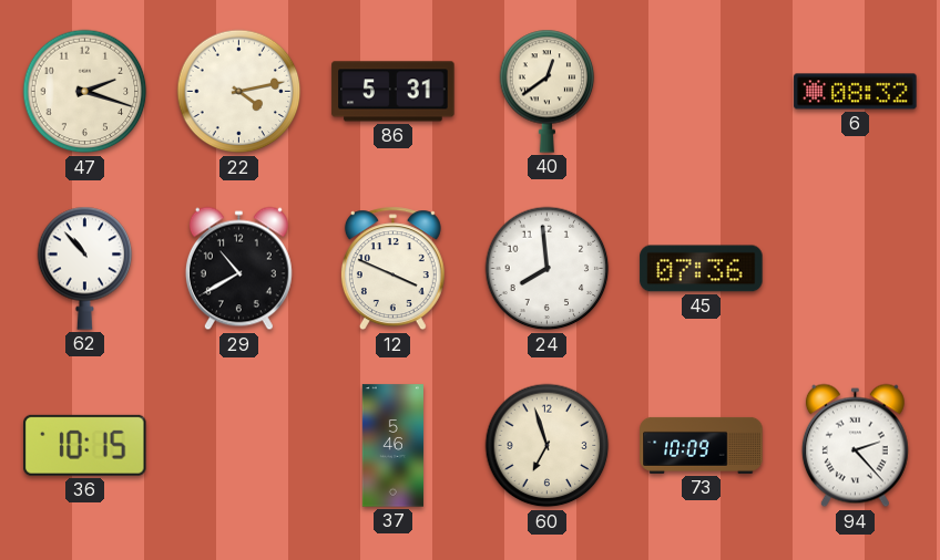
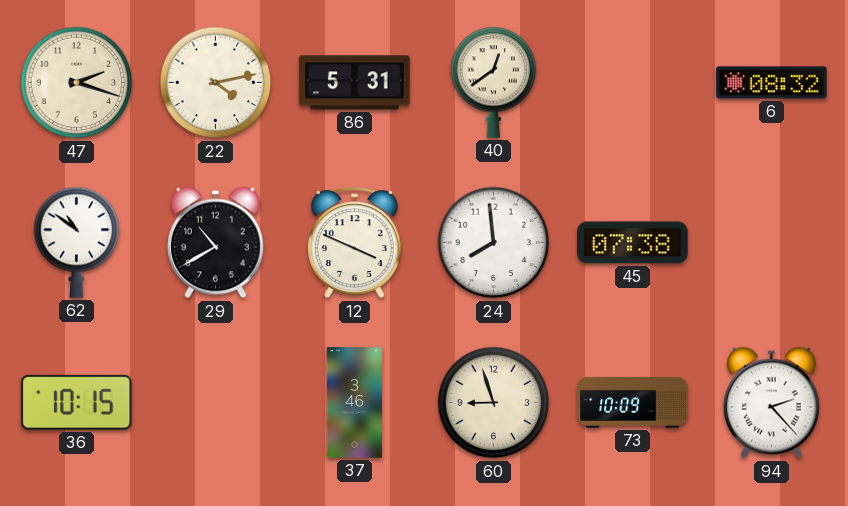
62: 10:53 -> 10:51
45: 07:36 -> 07:38
37: 5:46 -> 3:46
60: 6:57 -> 8:57
